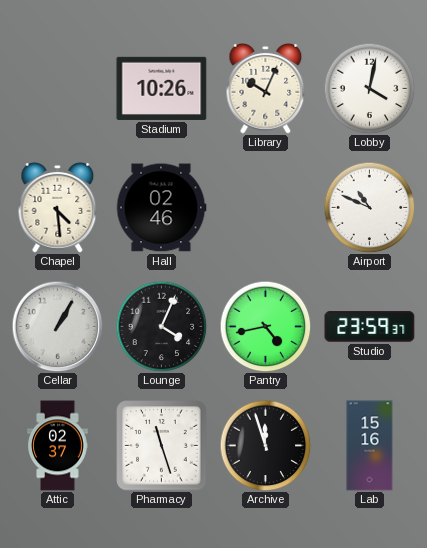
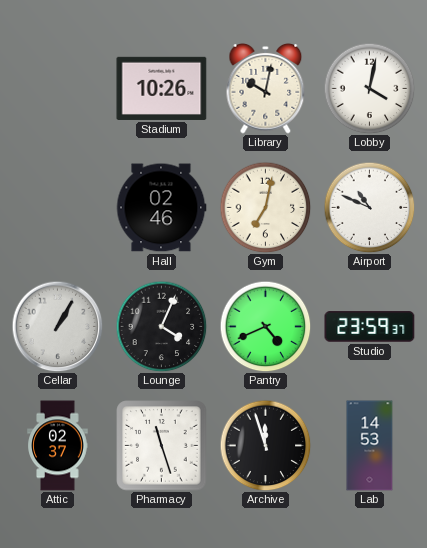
Library: 10:04 -> 10:02
Chapel: 4:29 -> none
Gym: none -> 7:02
Pantry: 4:43 -> 4:41
Lab: 15:16 -> 14:53
